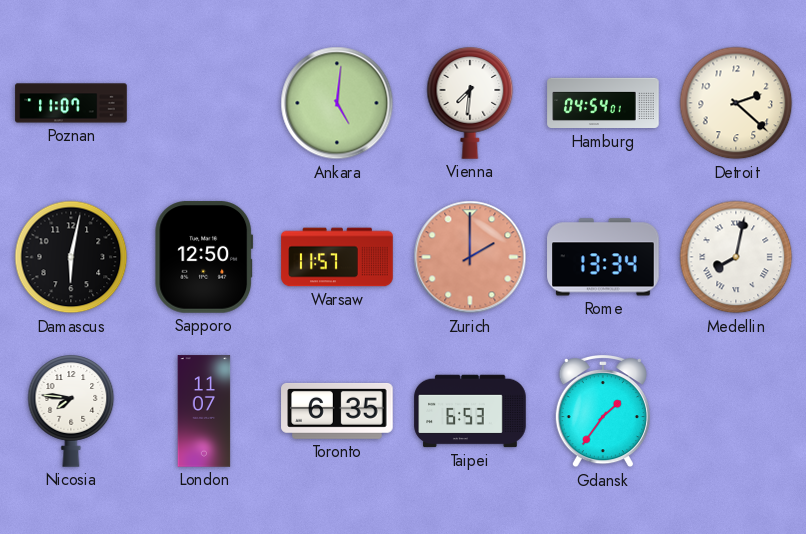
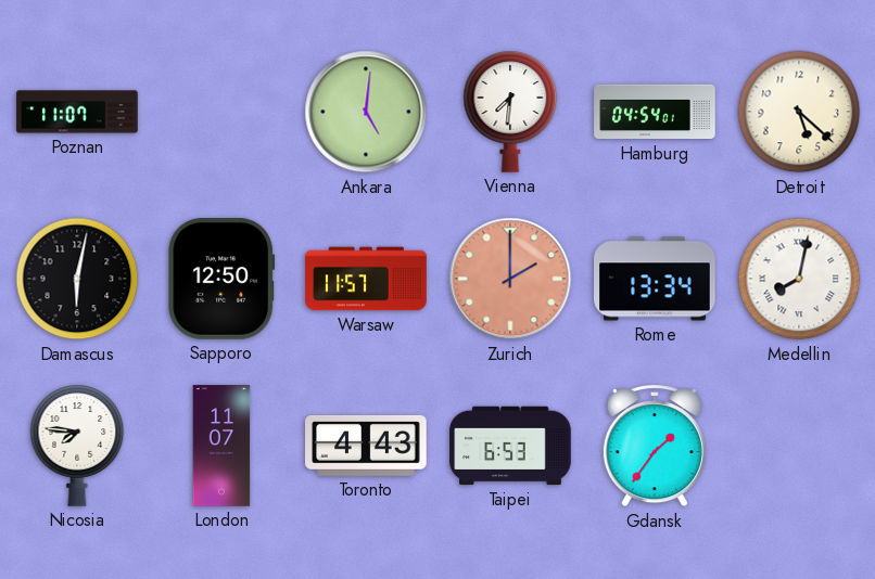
Detroit: 2:22 -> 5:22
Toronto: 6:35 -> 4:43
